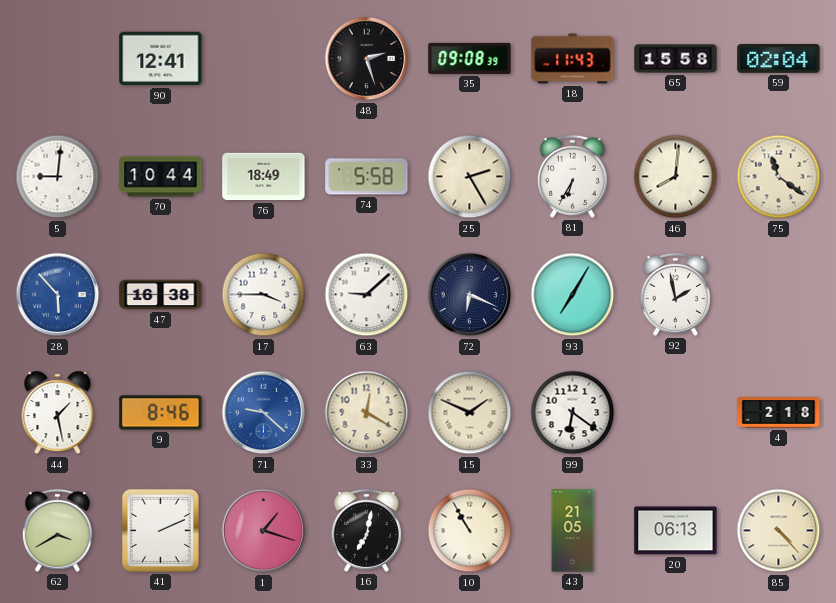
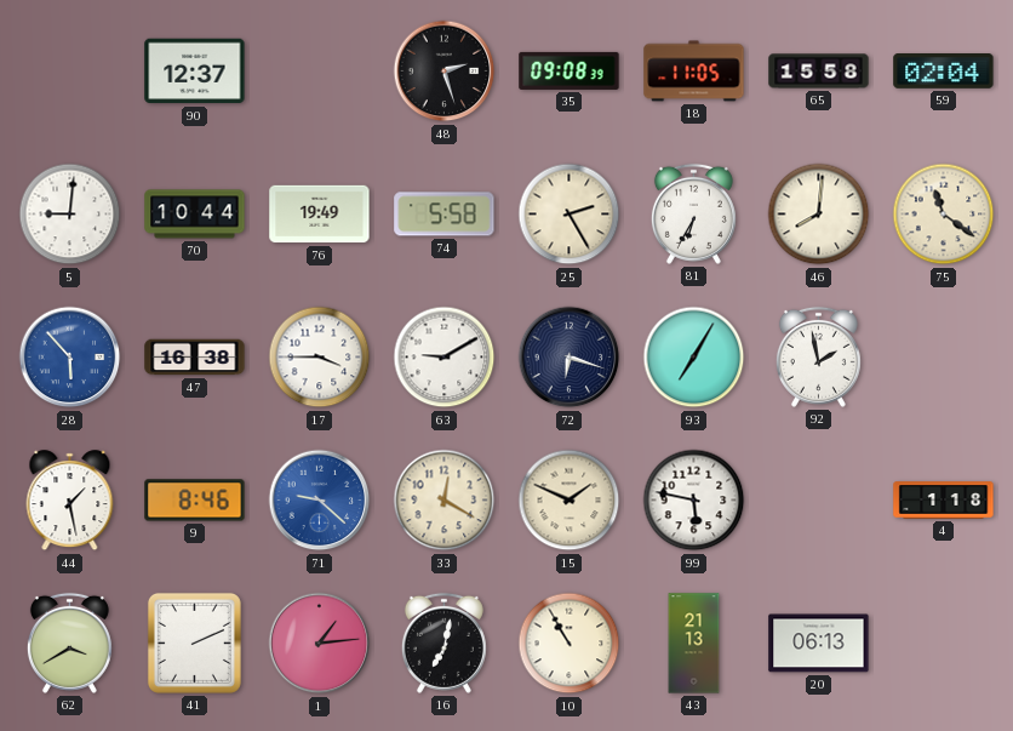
90: 12:41 -> 12:37
18: 11:43 -> 11:05
76: 18:49 -> 19:49
63: 9:08 -> 9:10
72: 6:19 -> 6:18
99: 6:21 -> 5:47
4: 2:18 -> 1:18
1: 1:18 -> 1:14
43: 21:05 -> 21:13
85: 4:23 -> none
